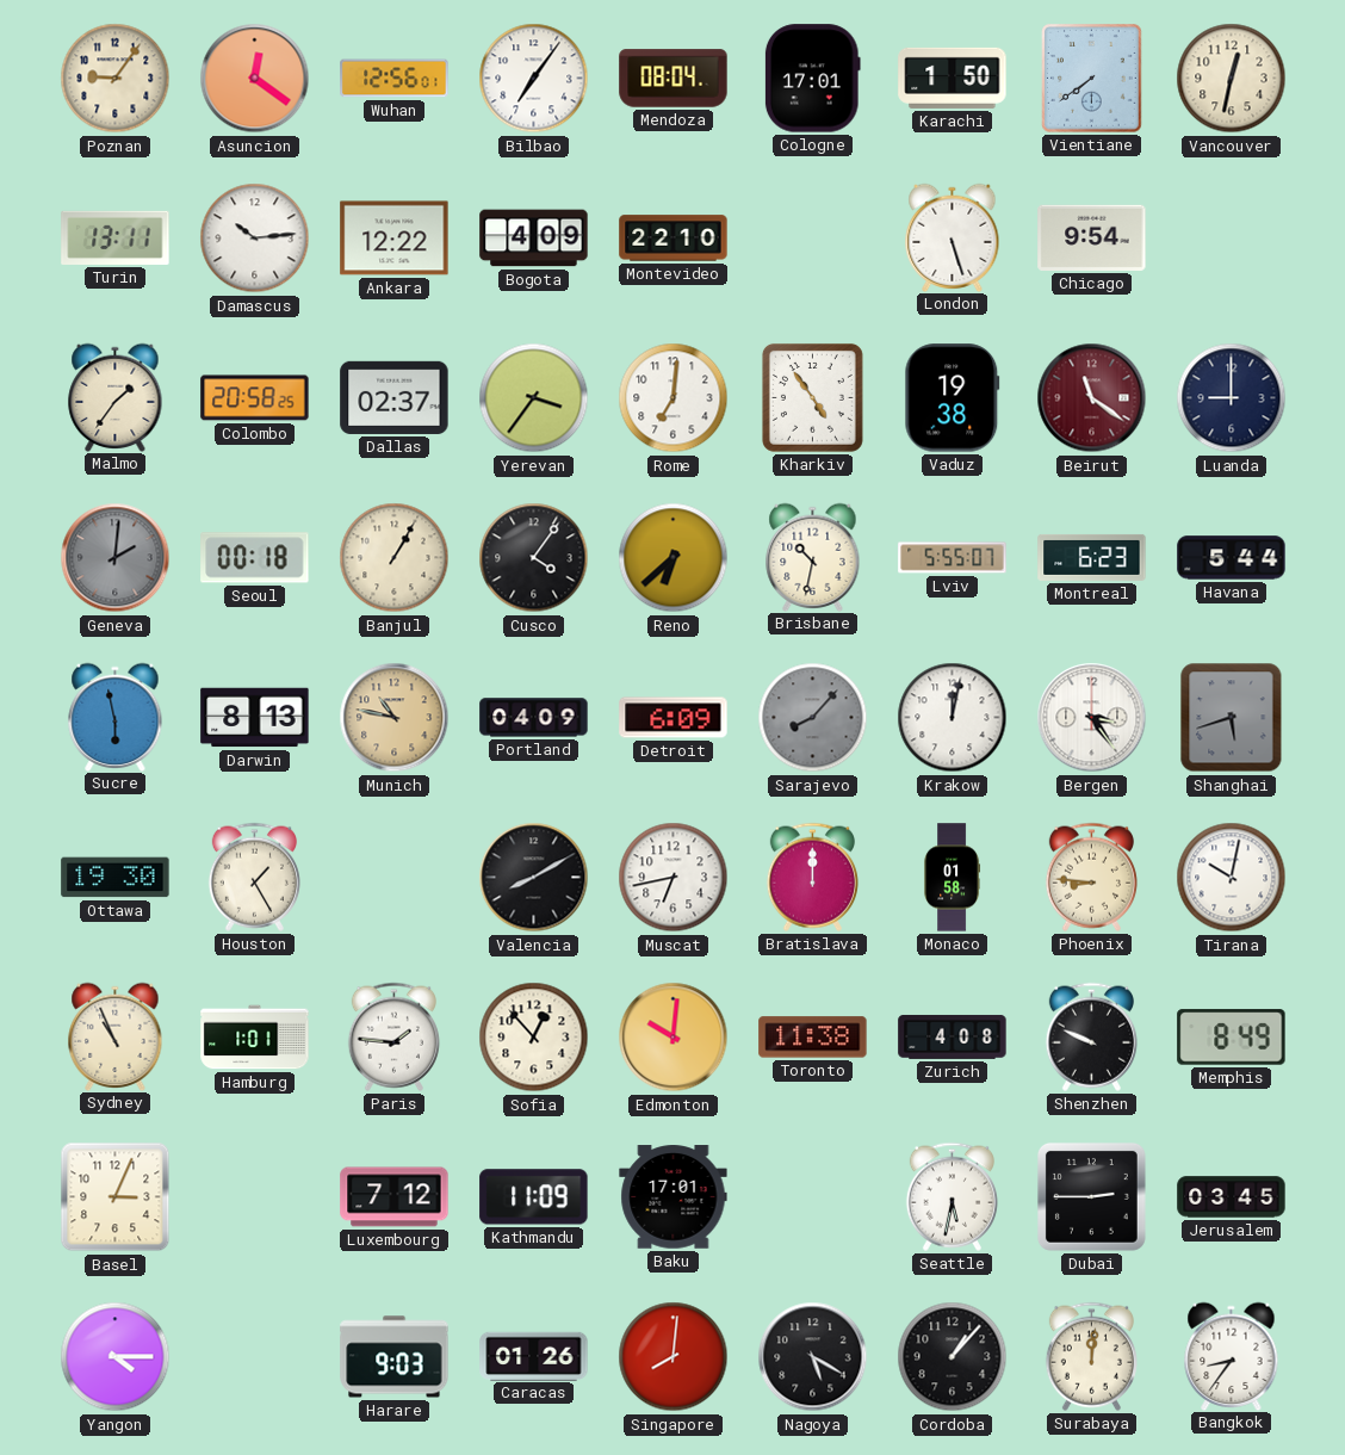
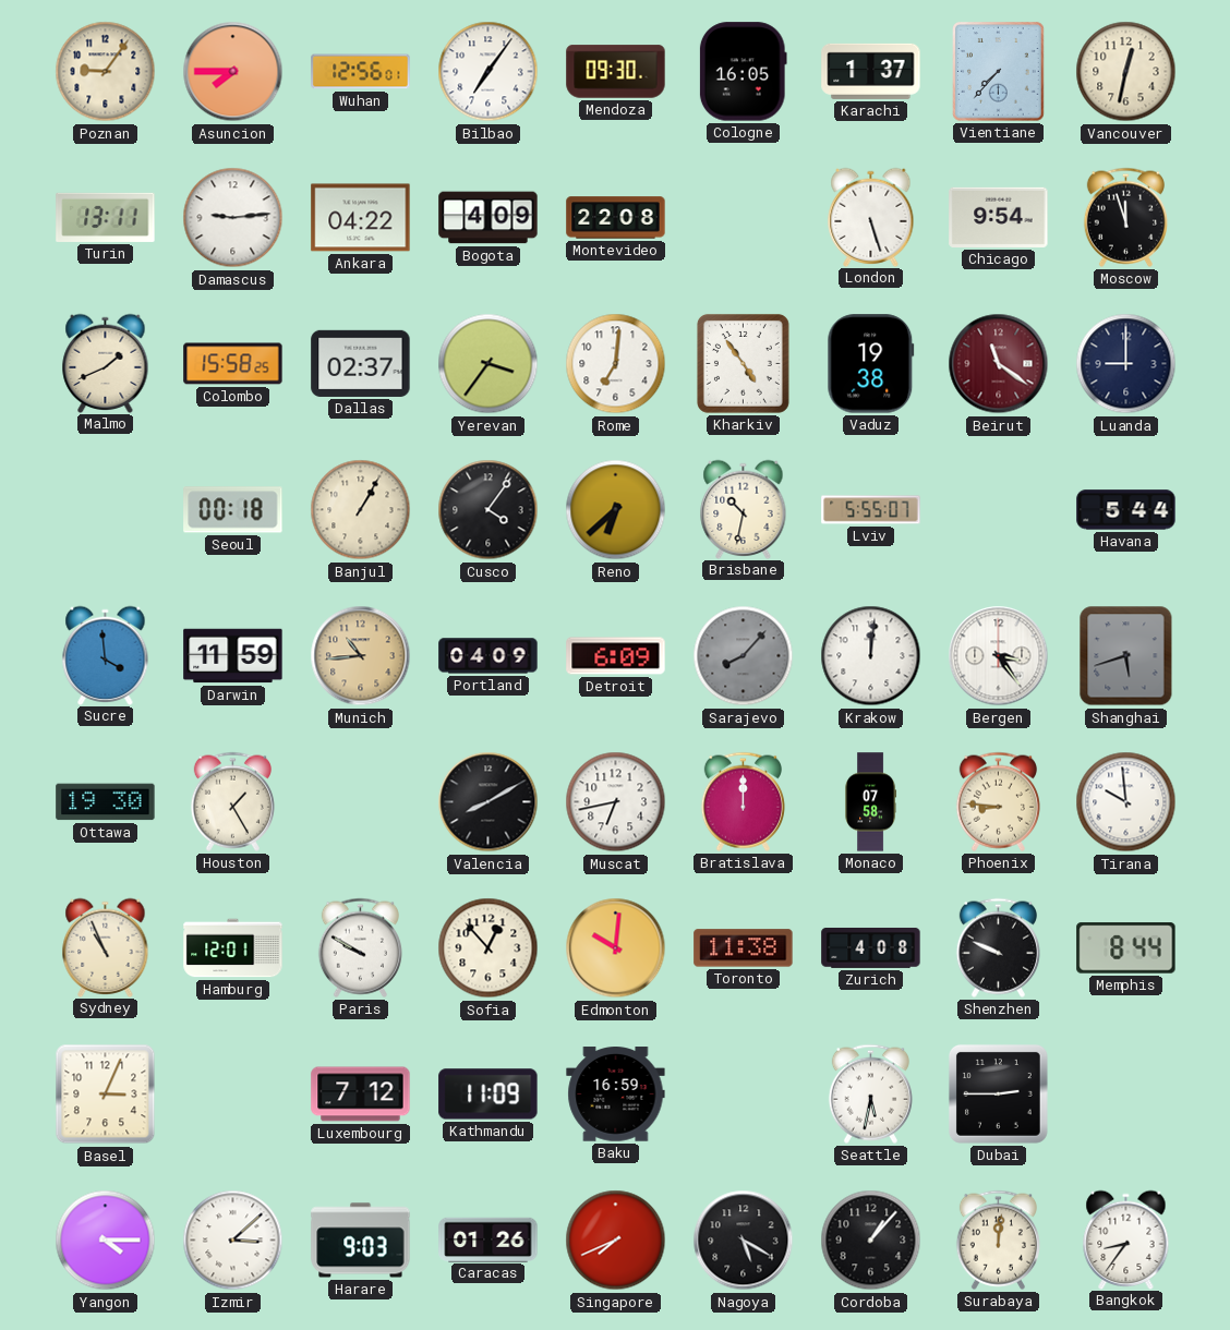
Asuncion: 12:21 -> 7:45
Mendoza: 08:04 -> 09:30
Cologne: 17:01 -> 16:05
Karachi: 1:50 -> 1:37
Vientiane: 7:39 -> 7:37
Damascus: 10:14 -> 9:14
Ankara: 12:22 -> 04:22
Montevideo: 22:10 -> 22:08
Moscow: none -> 11:57
Malmo: 1:36 -> 1:41
Colombo: 20:58 -> 15:58
Geneva: 2:01 -> none
Montreal: 6:23 -> none
Sucre: 5:58 -> 3:59
Darwin: 8:13 -> 11:59
Munich: 10:47 -> 10:44
Krakow: 12:02 -> 12:01
Monaco: 01:58 -> 07:58
Tirana: 10:02 -> 9:59
Hamburg: 1:01 -> 12:01
Paris: 1:46 -> 9:50
Memphis: 8:49 -> 8:44
Baku: 17:01 -> 16:59
Jerusalem: 03:45 -> none
Izmir: none -> 3:08
Singapore: 8:01 -> 7:41
